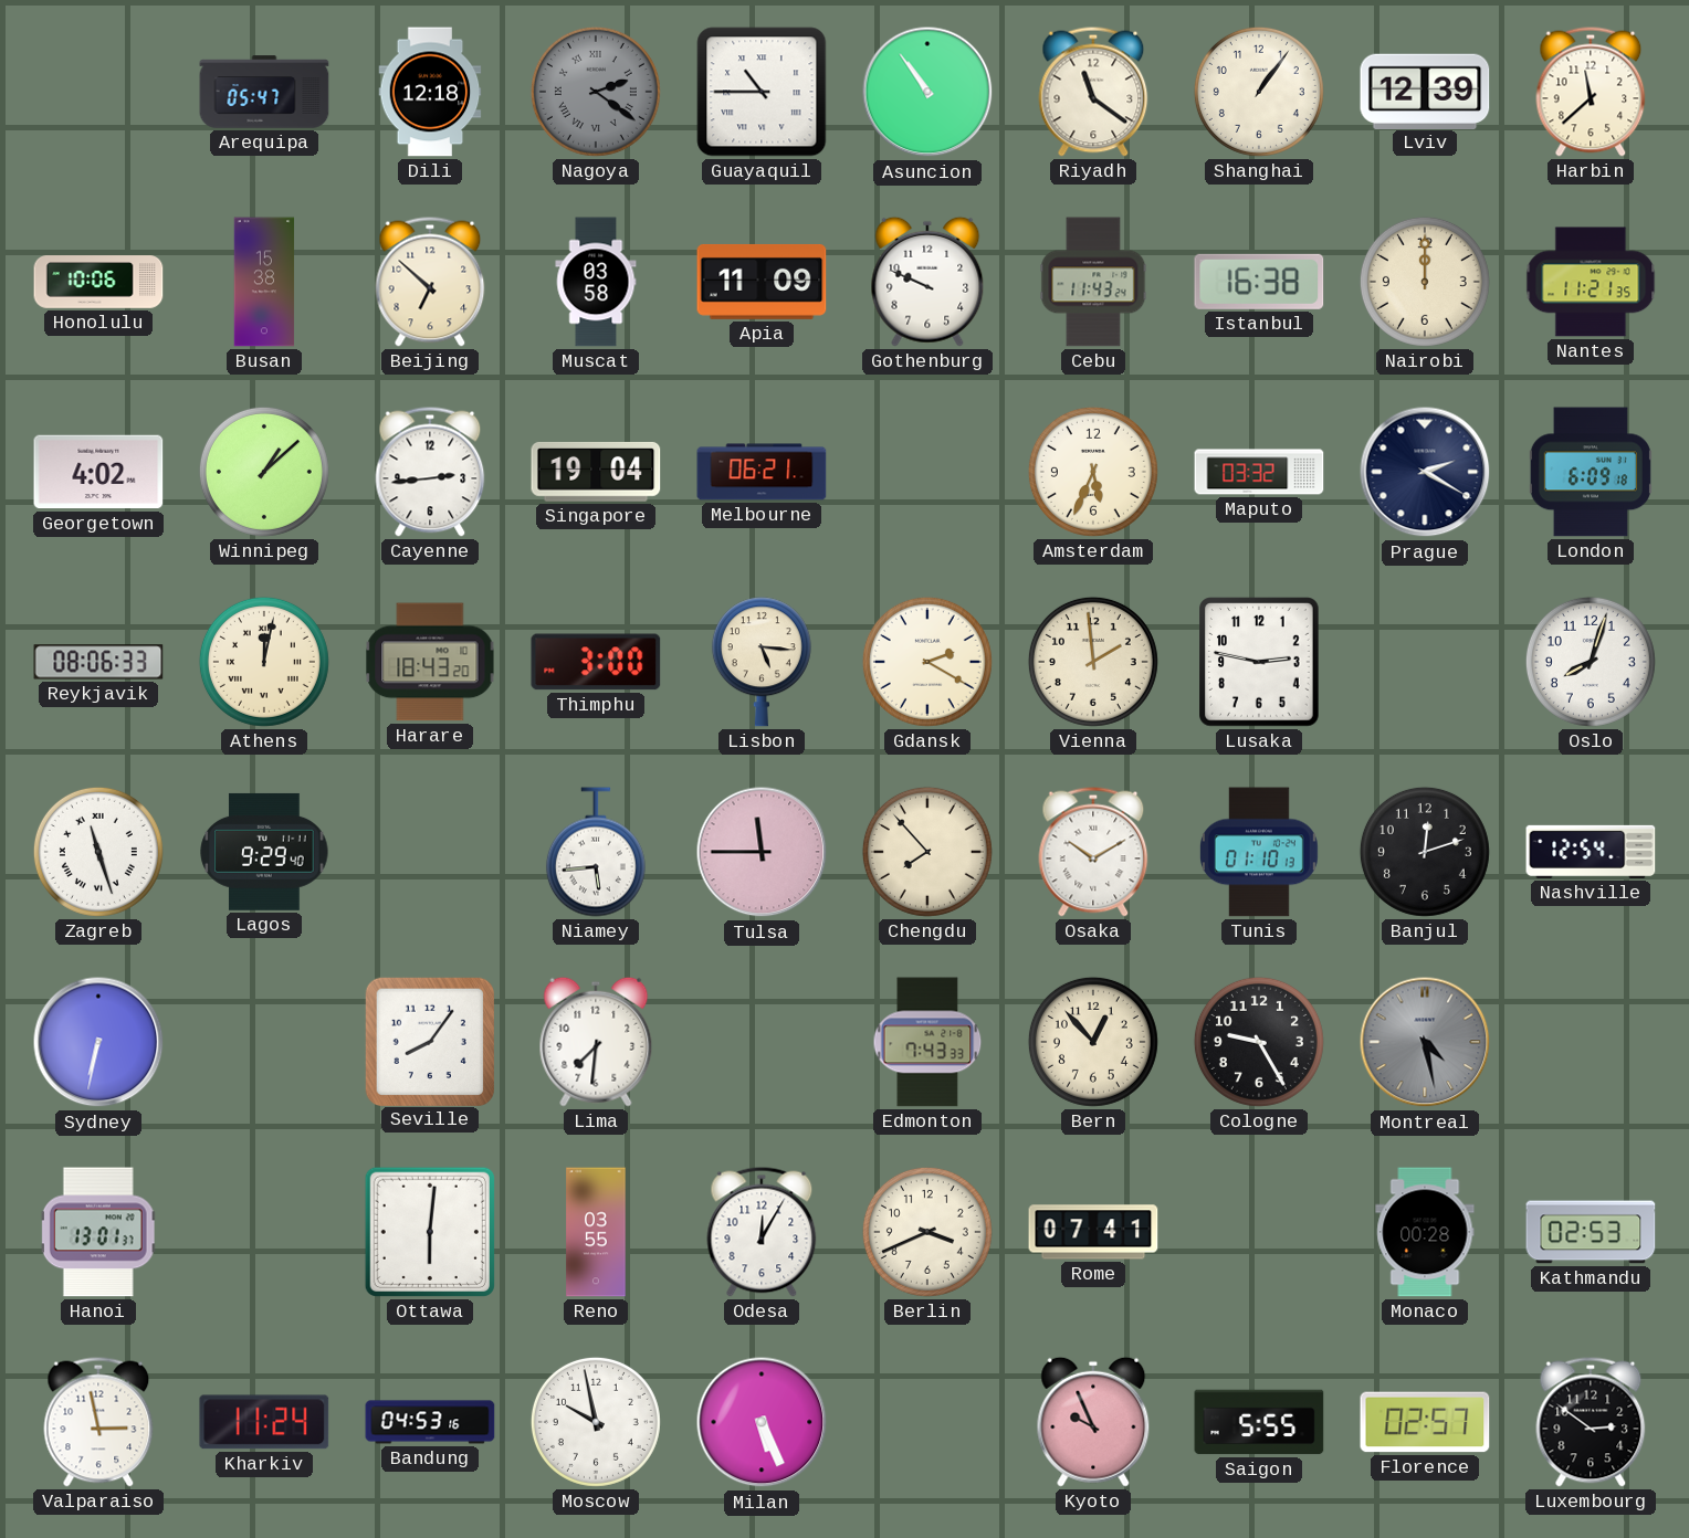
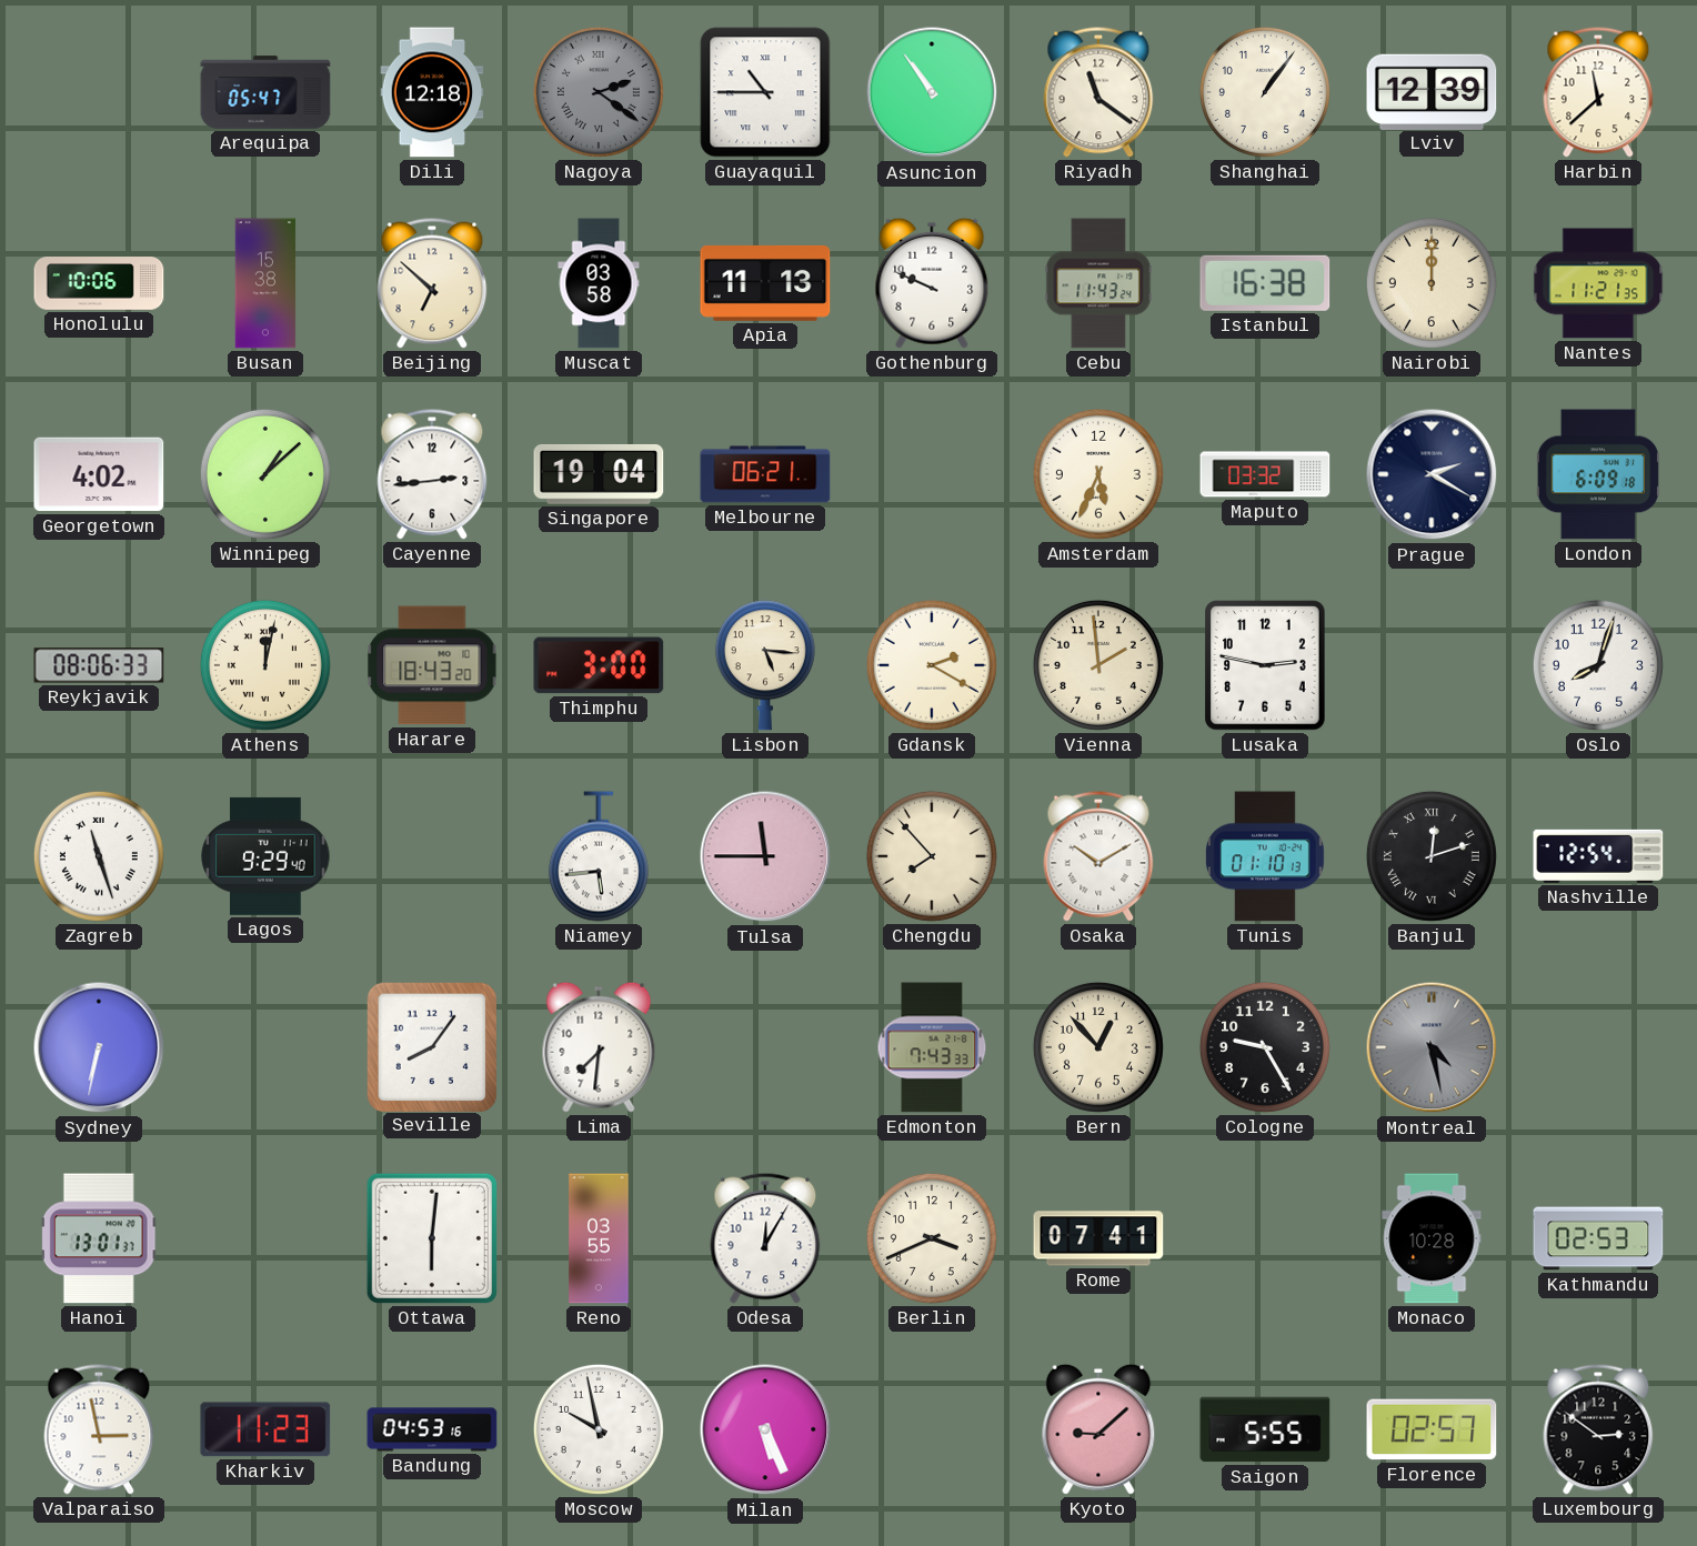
Apia: 11:09 -> 11:13
Banjul numerals: Arabic -> Roman
Monaco: 00:28 -> 10:28
Kharkiv: 11:24 -> 11:23
Kyoto: 9:56 -> 9:08
